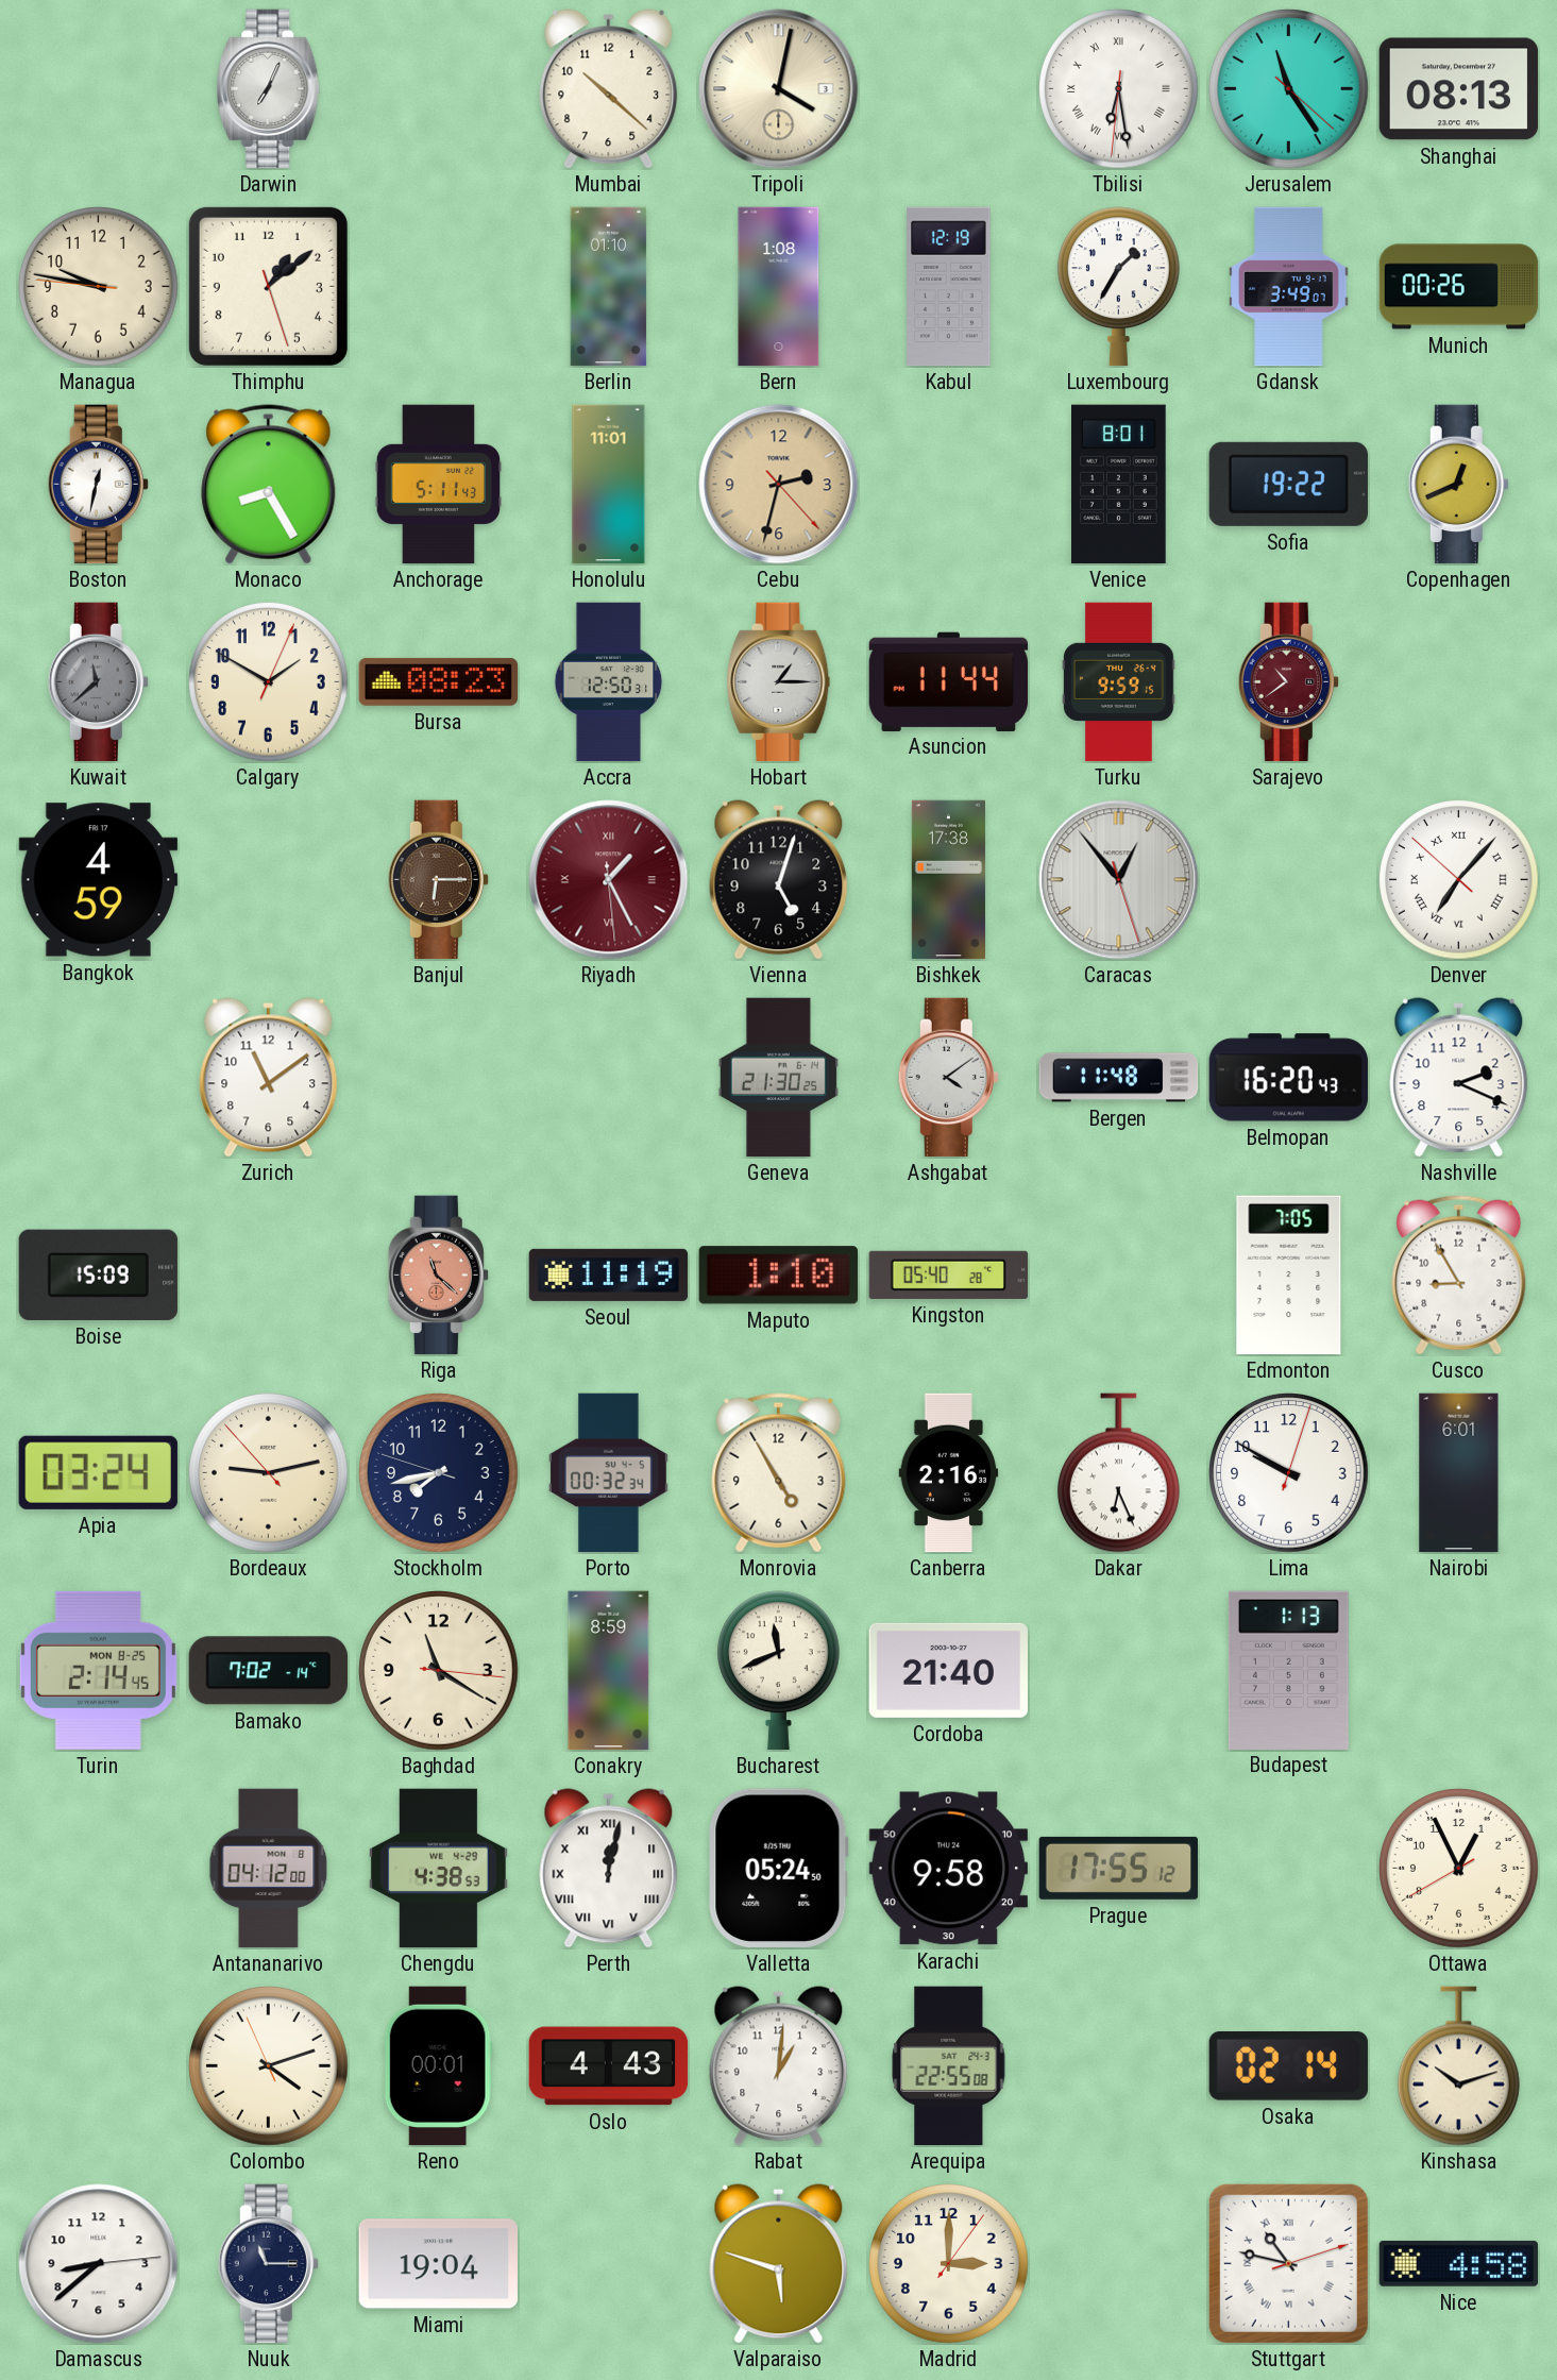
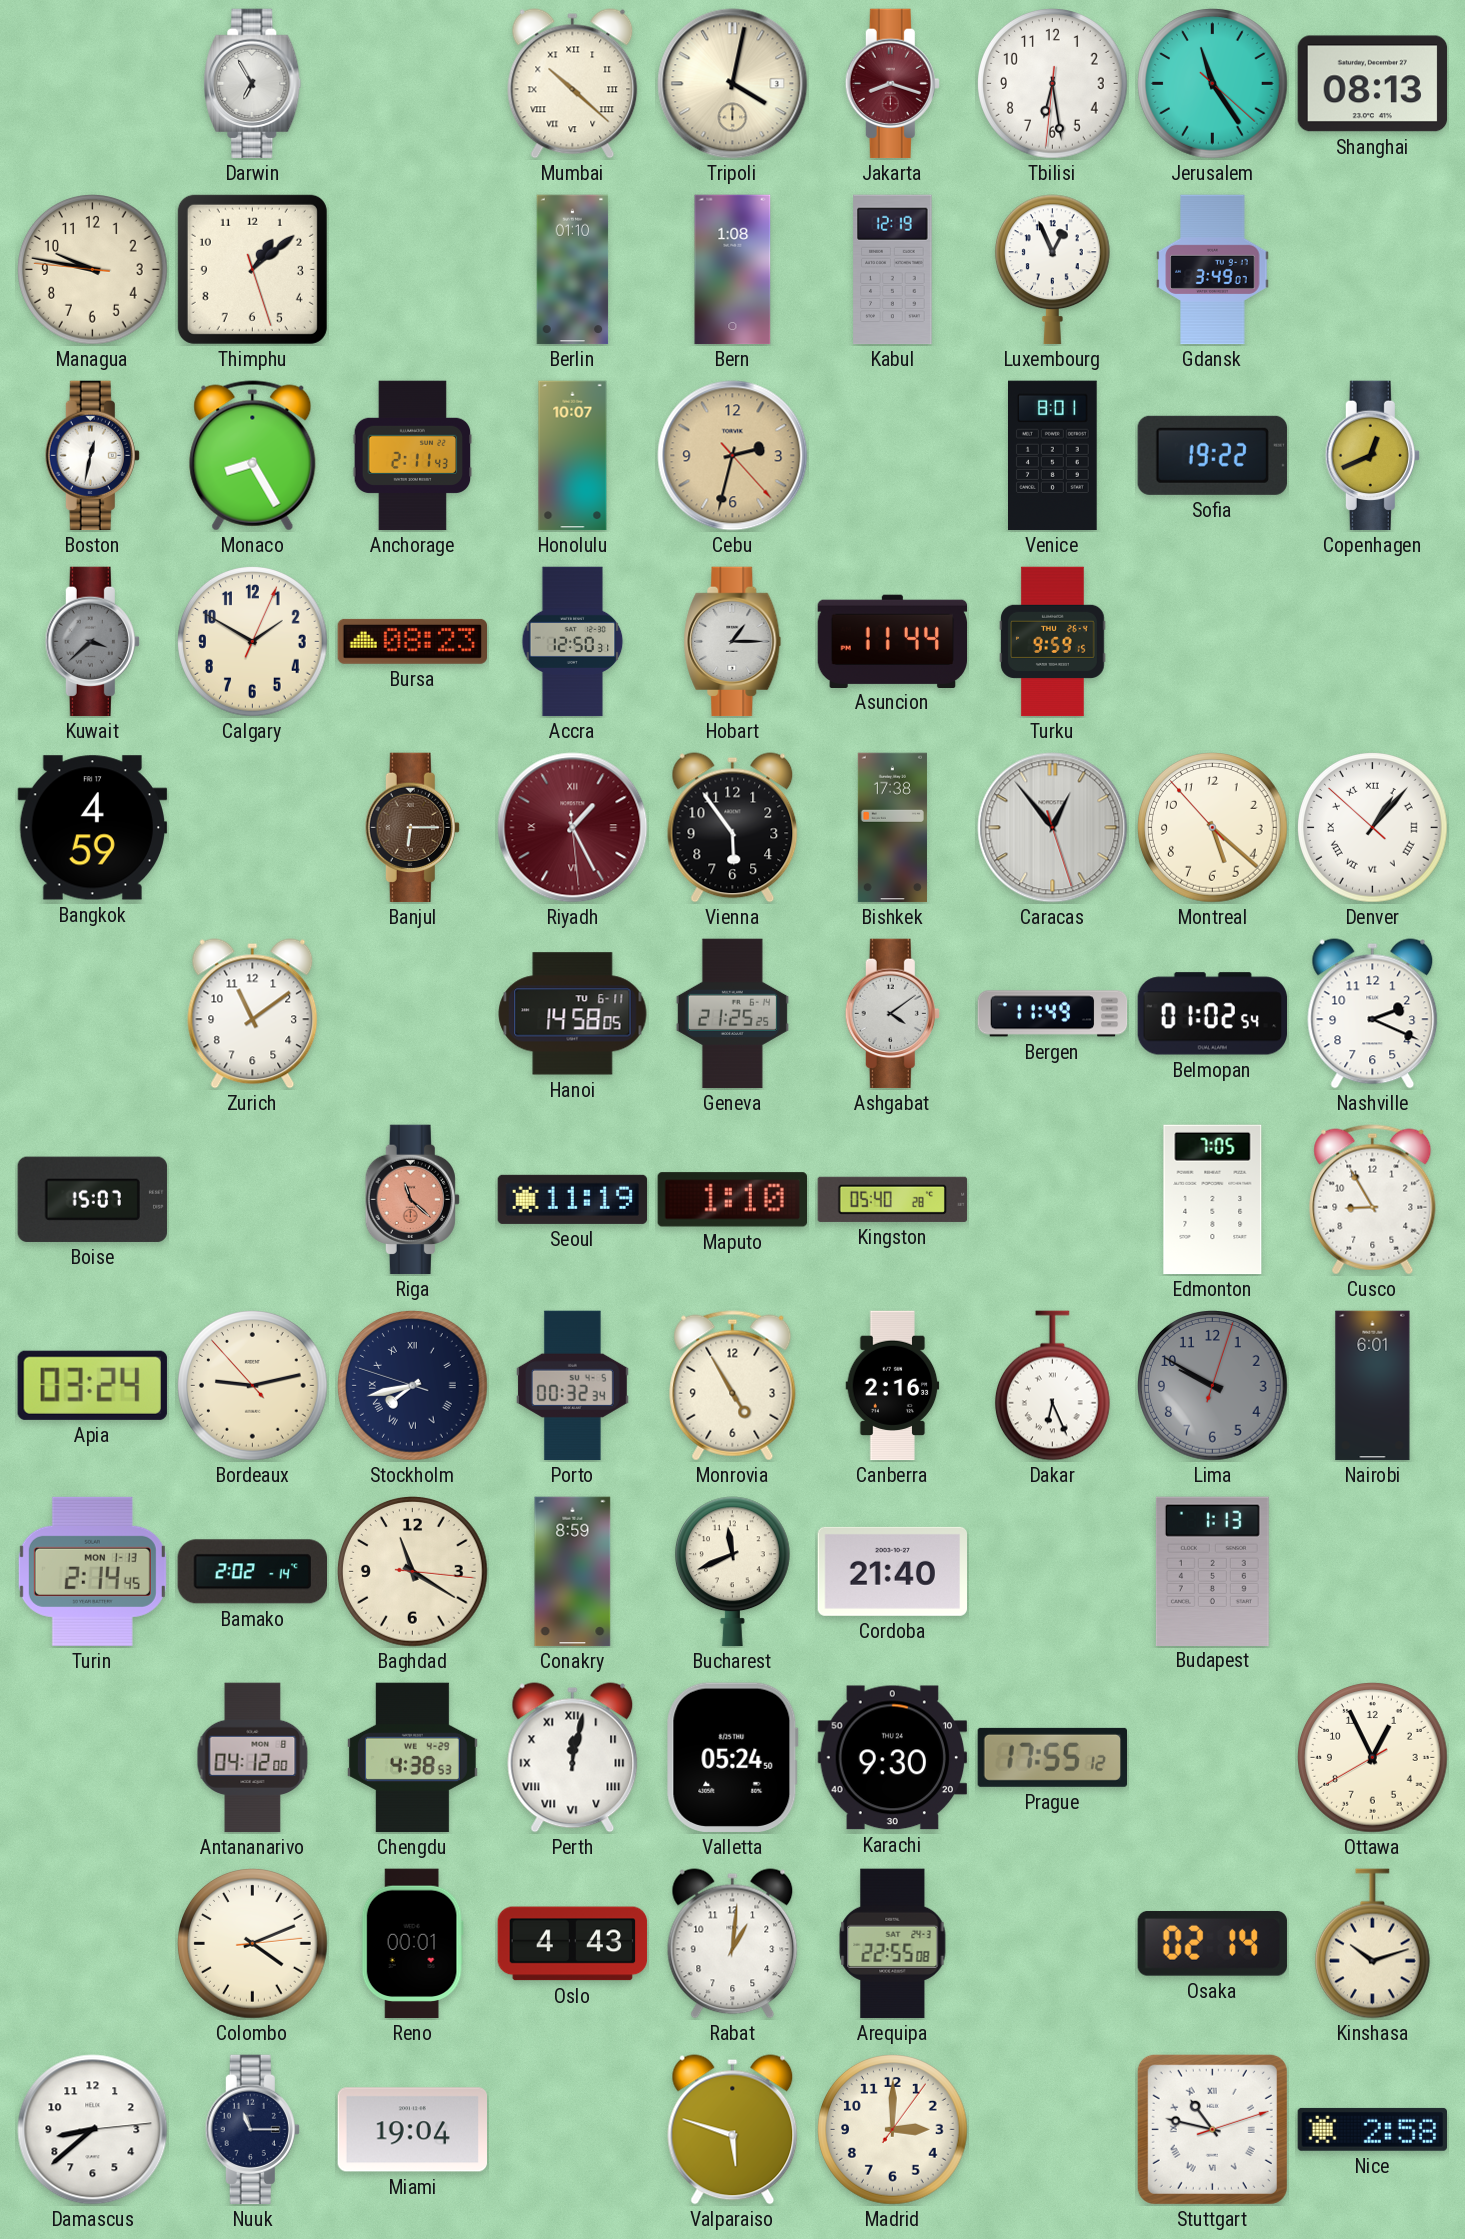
Darwin: 7:04 -> 6:55
Mumbai numerals: Arabic -> Roman
Jakarta: none -> 8:18
Tbilisi numerals: Roman -> Arabic
Luxembourg: 1:35 -> 12:56
Munich: 00:26 -> none
Anchorage: 5:11 -> 2:11
Honolulu: 11:01 -> 10:07
Kuwait: 11:38 -> 3:38
Sarajevo: 10:39 -> none
Vienna: 5:03 -> 5:54
Montreal: none -> 5:21
Denver: 7:06 -> 1:06
Hanoi: none -> 14:58
Geneva: 21:30 -> 21:25
Bergen: 11:48 -> 11:49
Belmopan: 16:20 -> 01:02
Boise: 15:09 -> 15:07
Stockholm numerals: Arabic -> Roman
Lima dial: white -> grey
Turin date: MON 8-25 -> MON 1-13
Bamako: 7:02 -> 2:02
Karachi: 9:58 -> 9:30
Colombo: 4:11:56 -> 4:11:14
Nice: 4:58 -> 2:58
